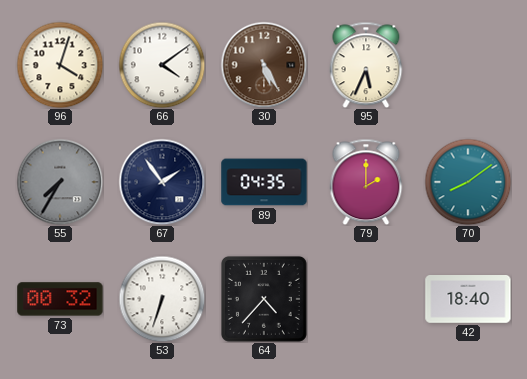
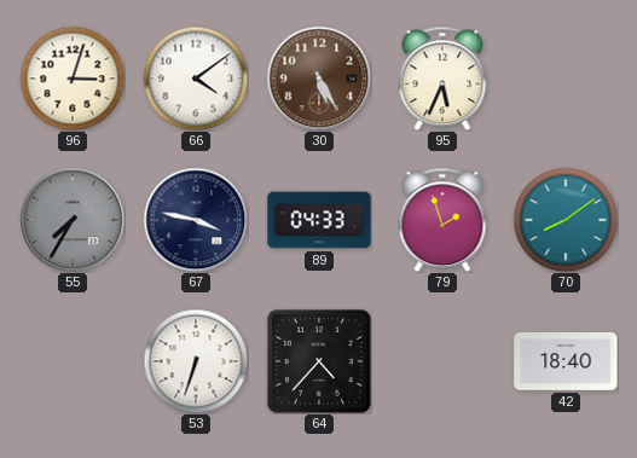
96: 4:03 -> 3:03
67: 1:54 -> 3:47
89: 04:35 -> 04:33
79: 2:00 -> 1:57
73: 00:32 -> none
